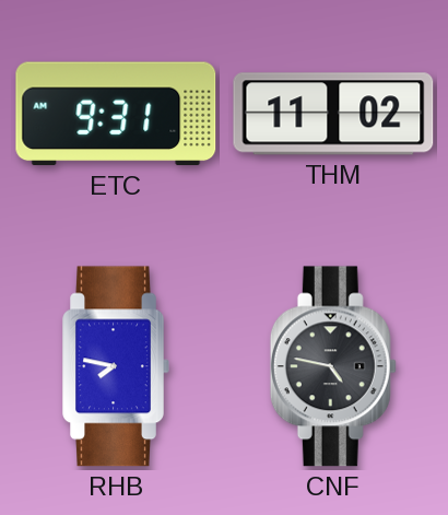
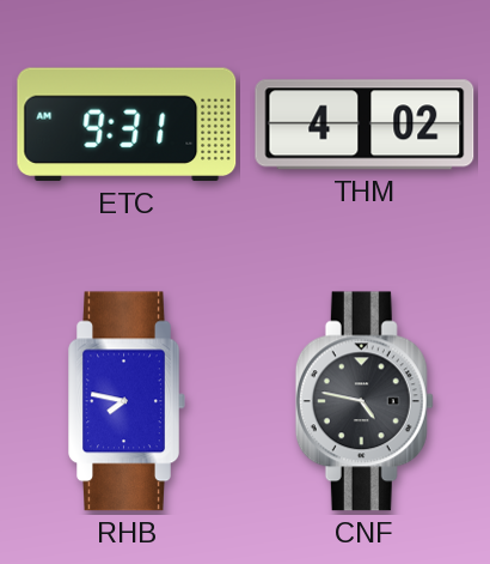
THM: 11:02 -> 4:02
